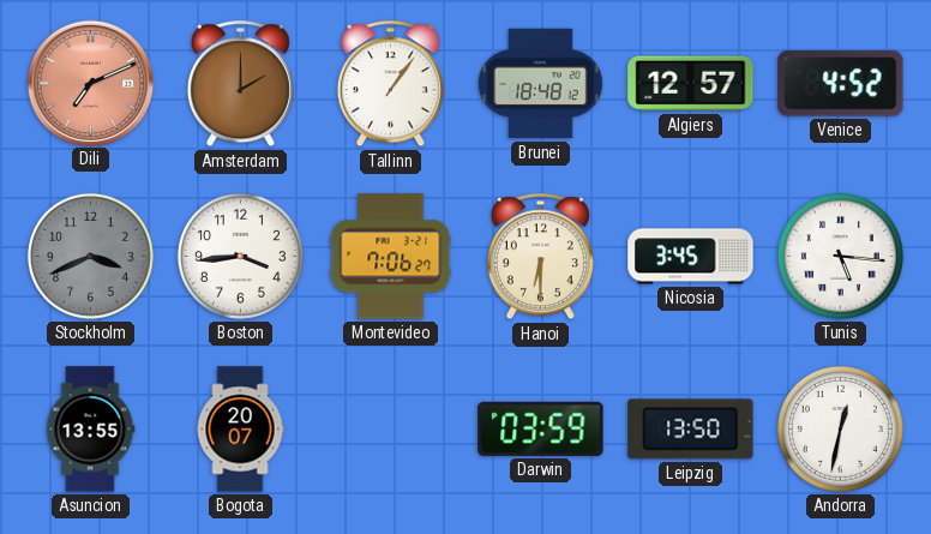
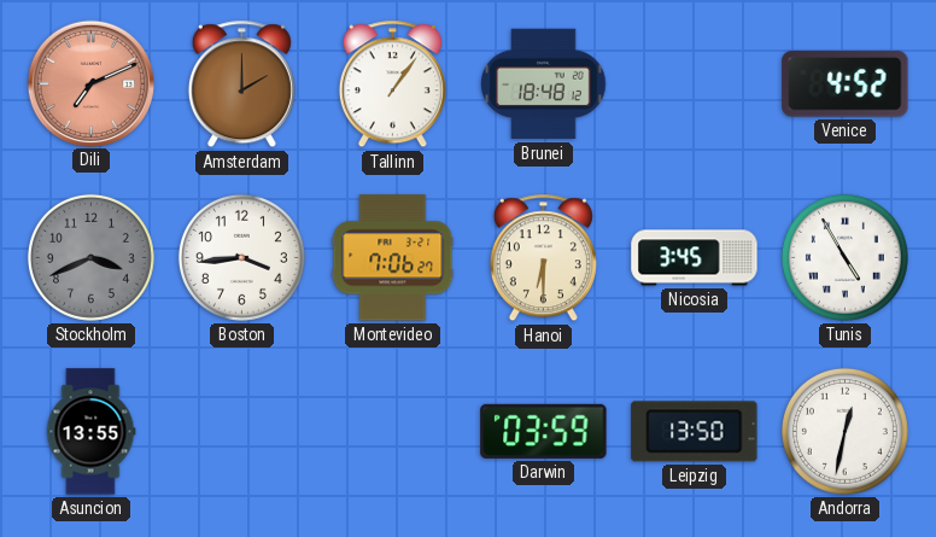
Algiers: 12:57 -> none
Tunis: 5:16 -> 4:55
Bogota: 20:07 -> none
